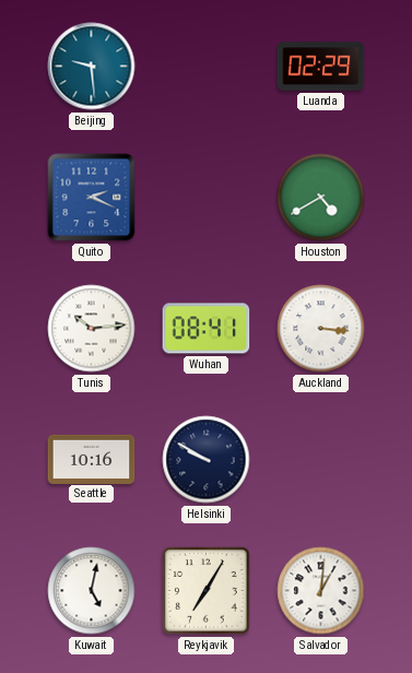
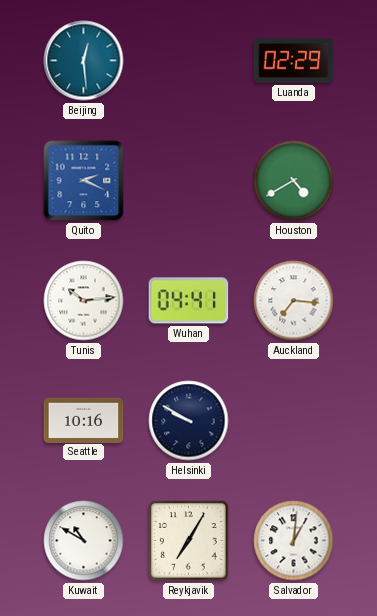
Beijing: 9:29 -> 12:29
Wuhan: 08:41 -> 04:41
Auckland: 3:16 -> 7:16
Kuwait: 5:02 -> 10:50
